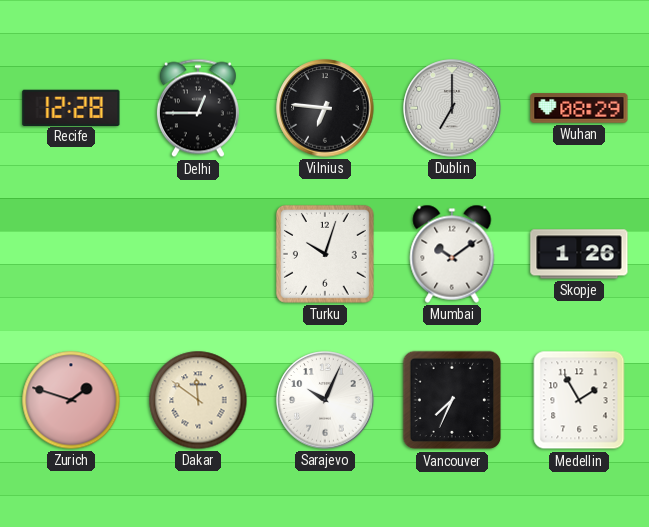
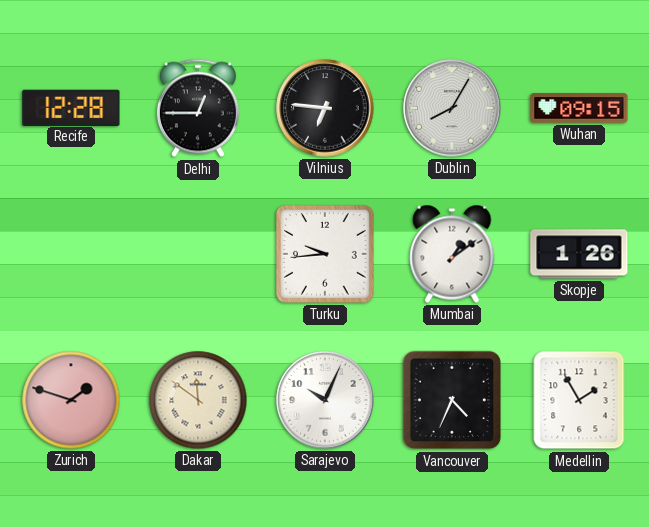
Dublin: 7:00 -> 8:05
Wuhan: 08:29 -> 09:15
Turku: 10:03 -> 9:44
Mumbai: 10:09 -> 1:09
Vancouver: 7:34 -> 4:34
